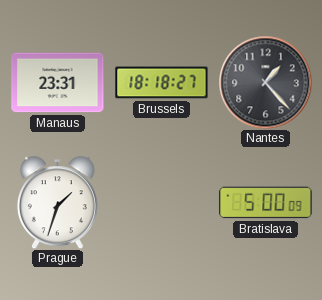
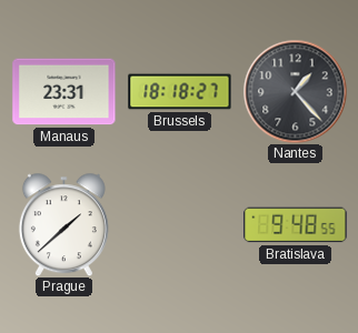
Prague: 1:33 -> 1:38
Bratislava: 5:00 -> 9:48
